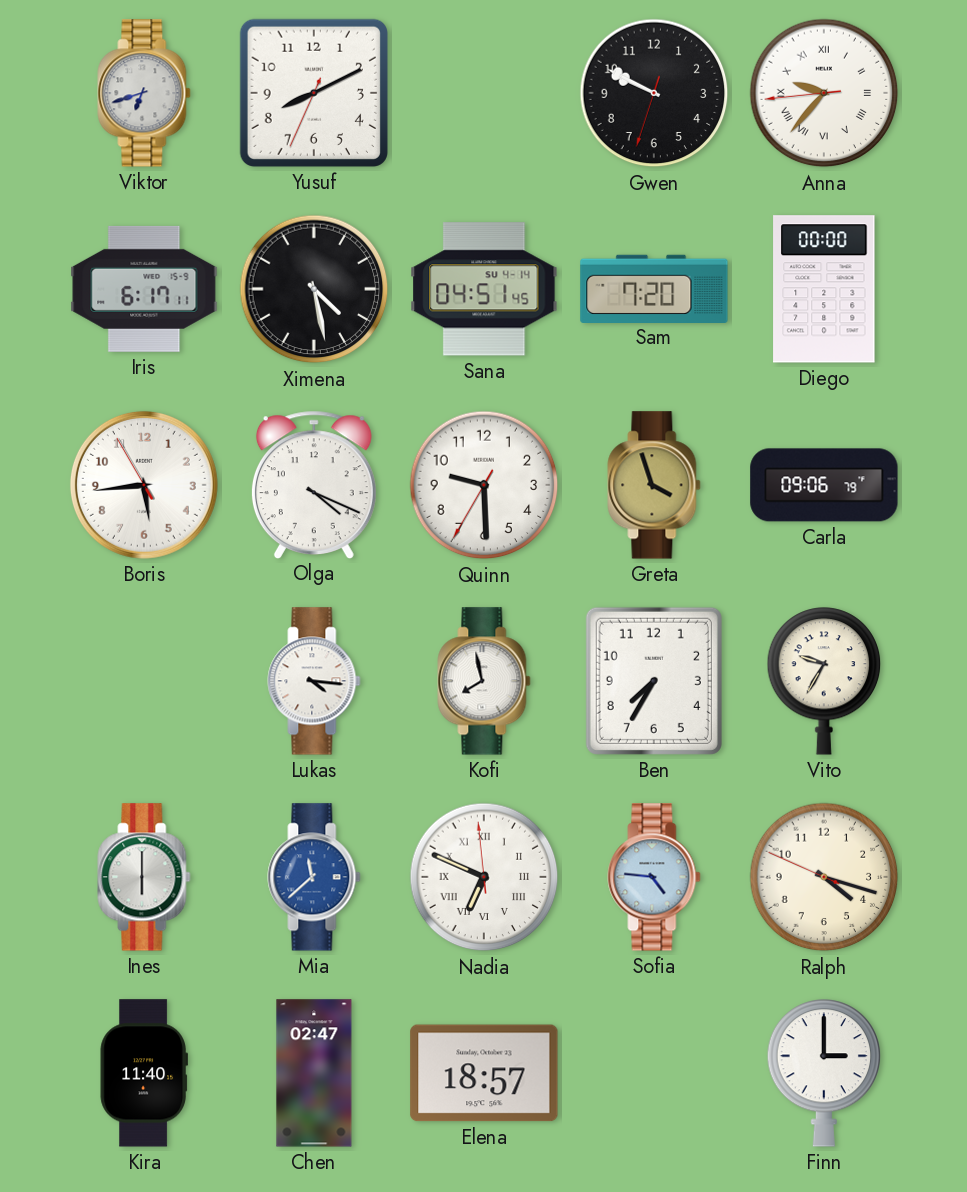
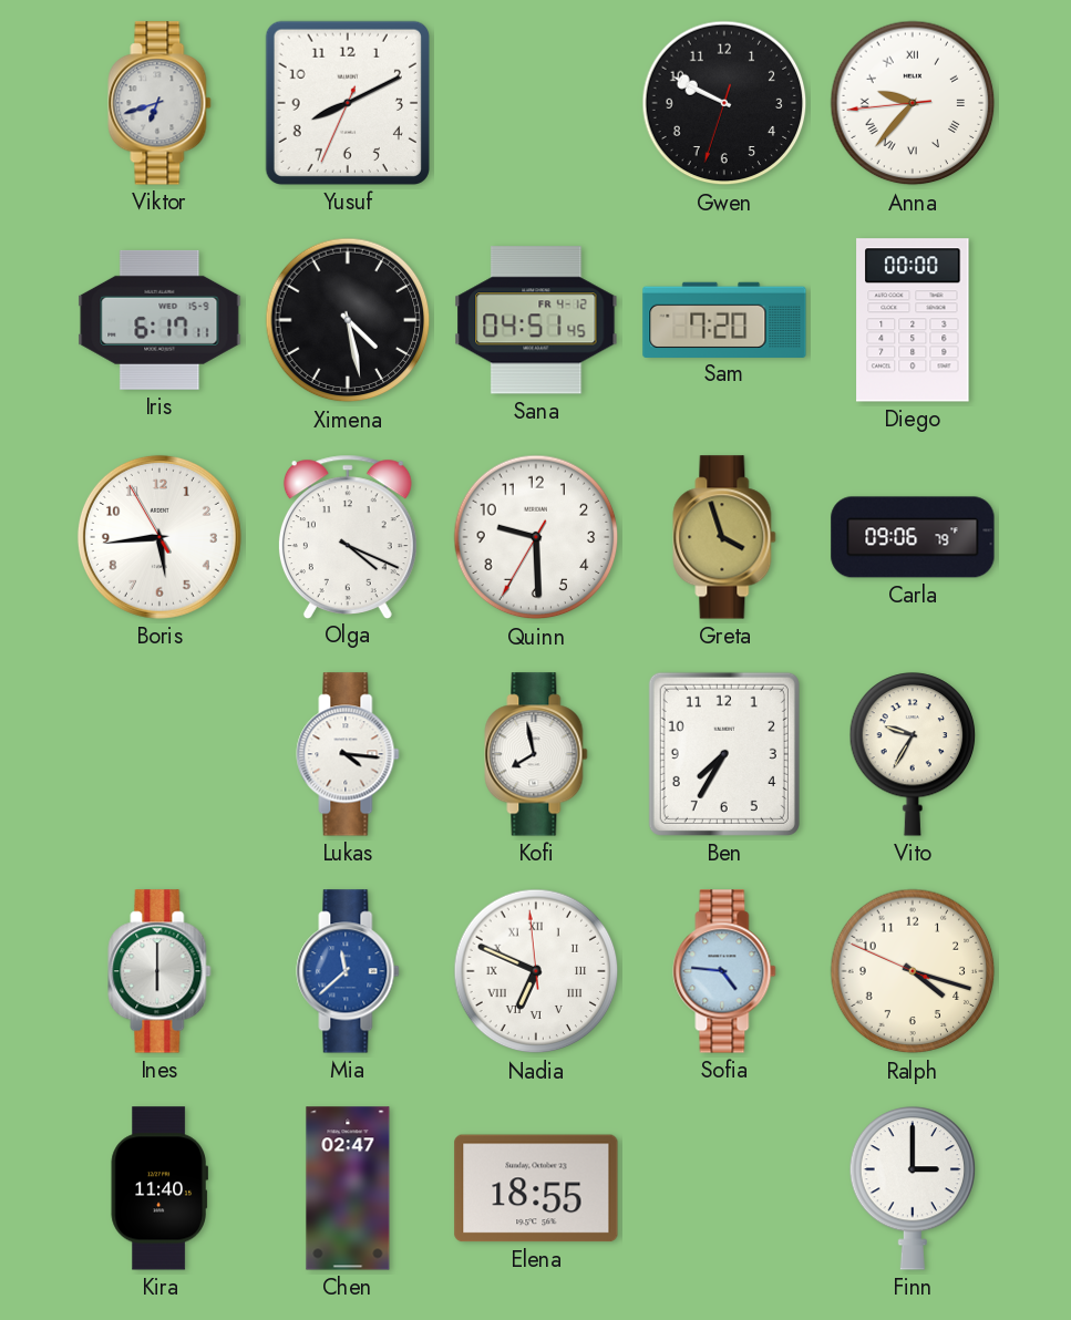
Sana date: SU 4-14 -> FR 4-12
Elena: 18:57 -> 18:55
